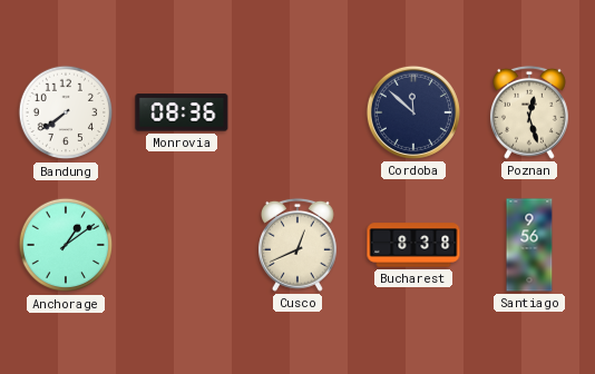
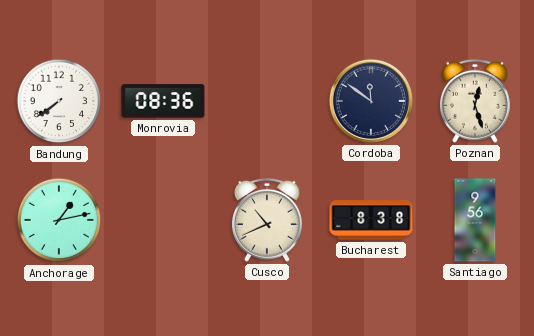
Cordoba: 11:52 -> 11:51
Anchorage: 1:09 -> 1:13
Cusco: 12:41 -> 10:41
